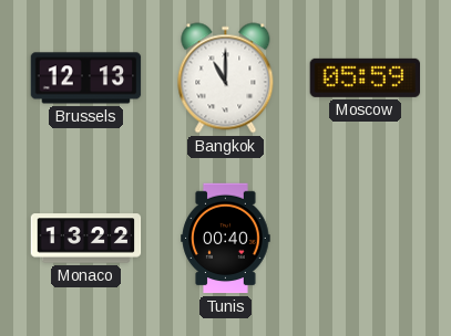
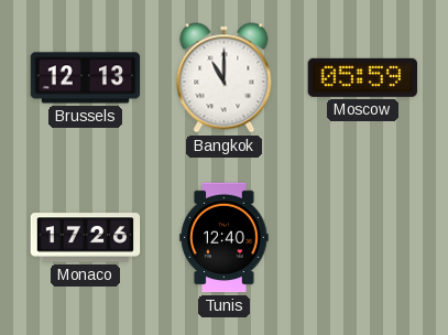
Monaco: 13:22 -> 17:26
Tunis: 00:40 -> 12:40
